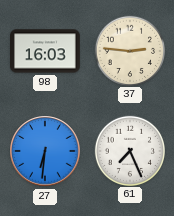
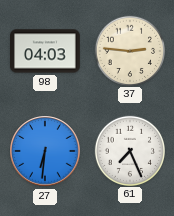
98: 16:03 -> 04:03
